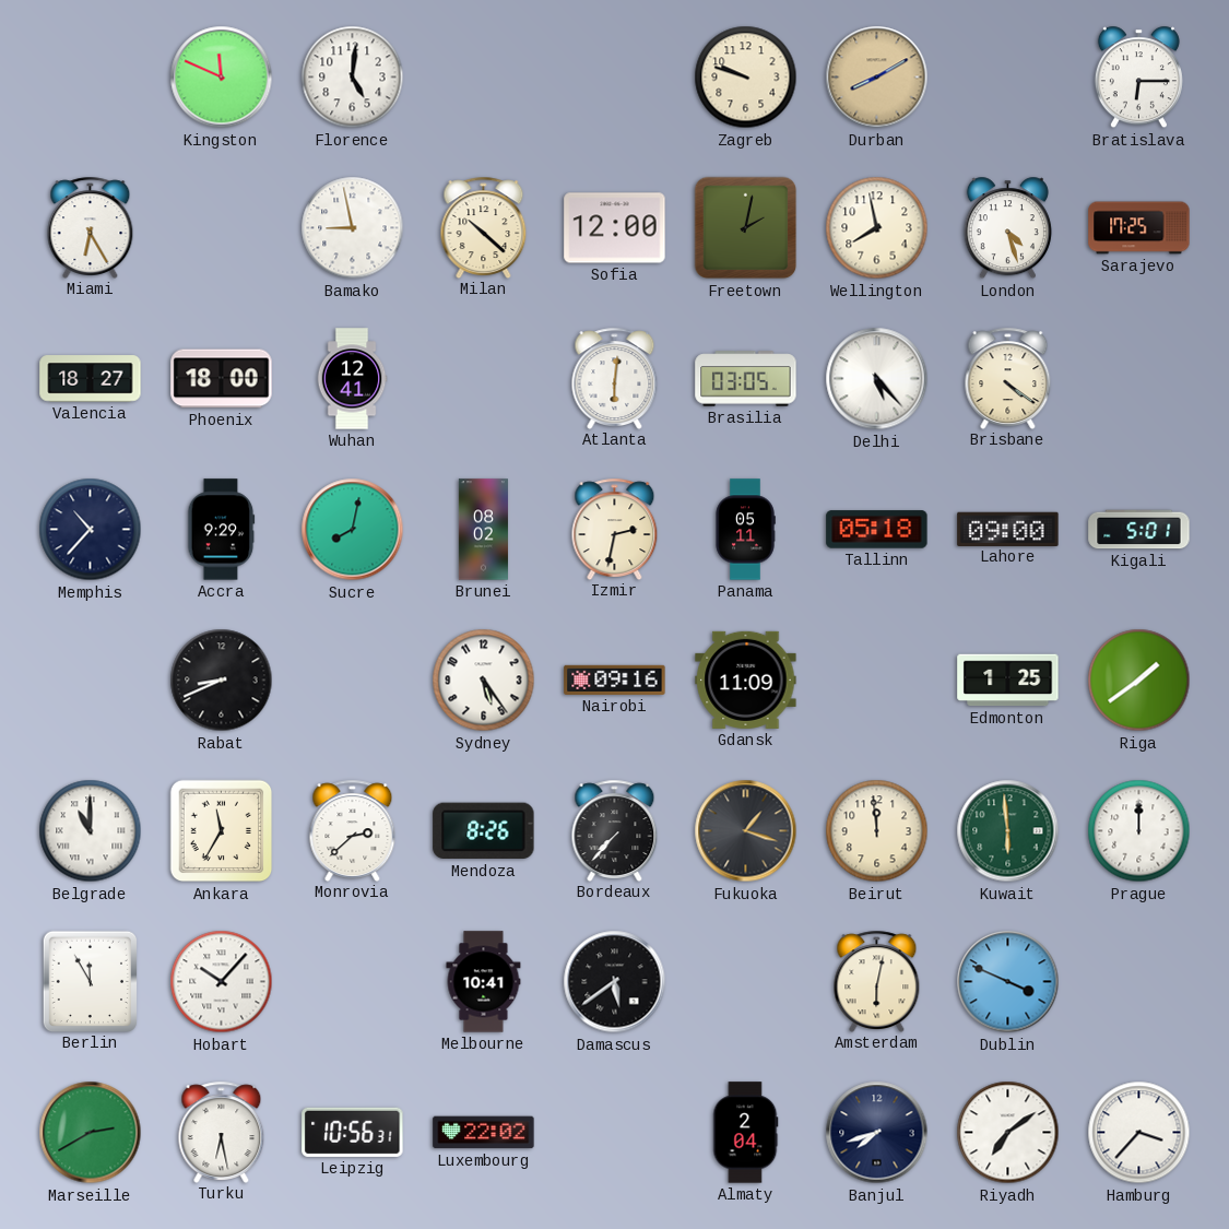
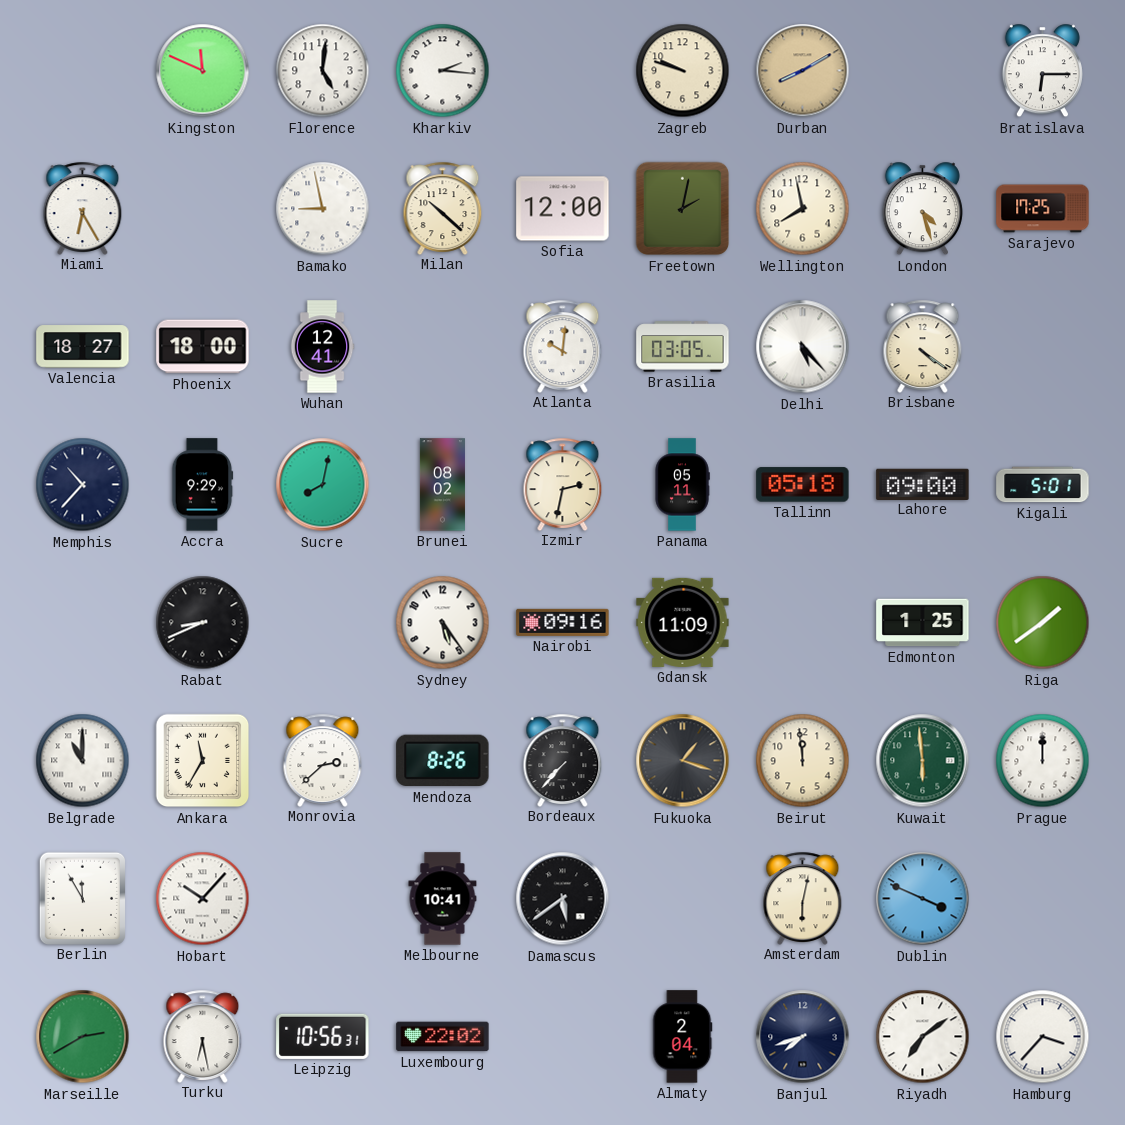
Kharkiv: none -> 2:16
Atlanta: 6:01 -> 10:01
